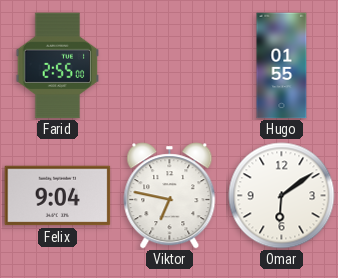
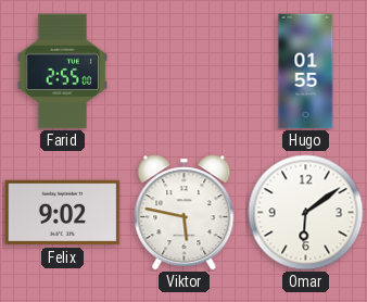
Felix: 9:04 -> 9:02
Viktor: 6:47 -> 5:47
